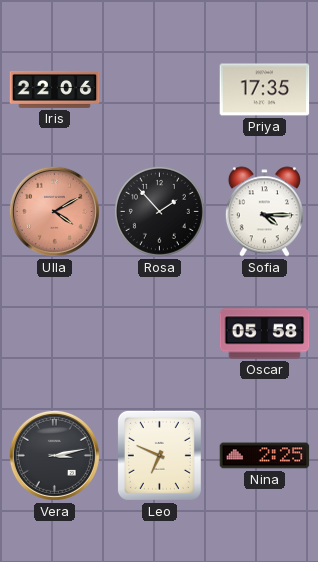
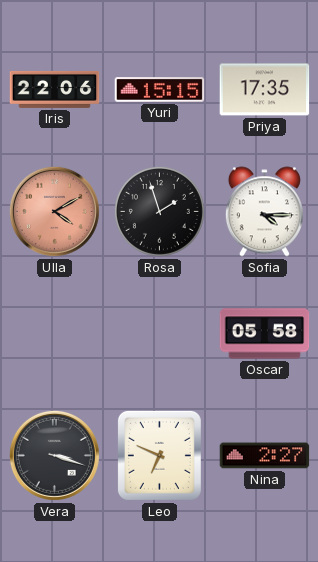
Yuri: none -> 15:15
Rosa: 1:53 -> 1:57
Vera: 3:13 -> 3:18
Nina: 2:25 -> 2:27
